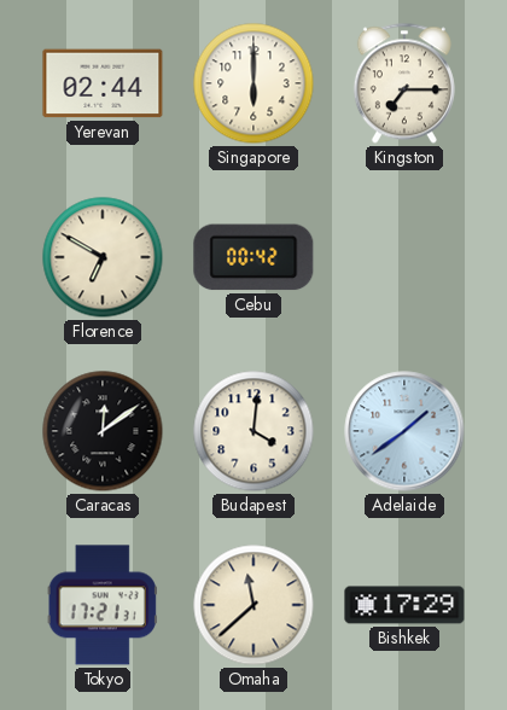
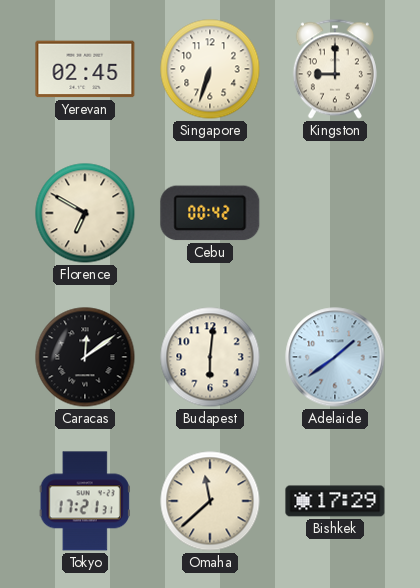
Yerevan: 02:44 -> 02:45
Singapore: 6:00 -> 6:33
Kingston: 7:15 -> 9:00
Budapest: 4:01 -> 6:01
